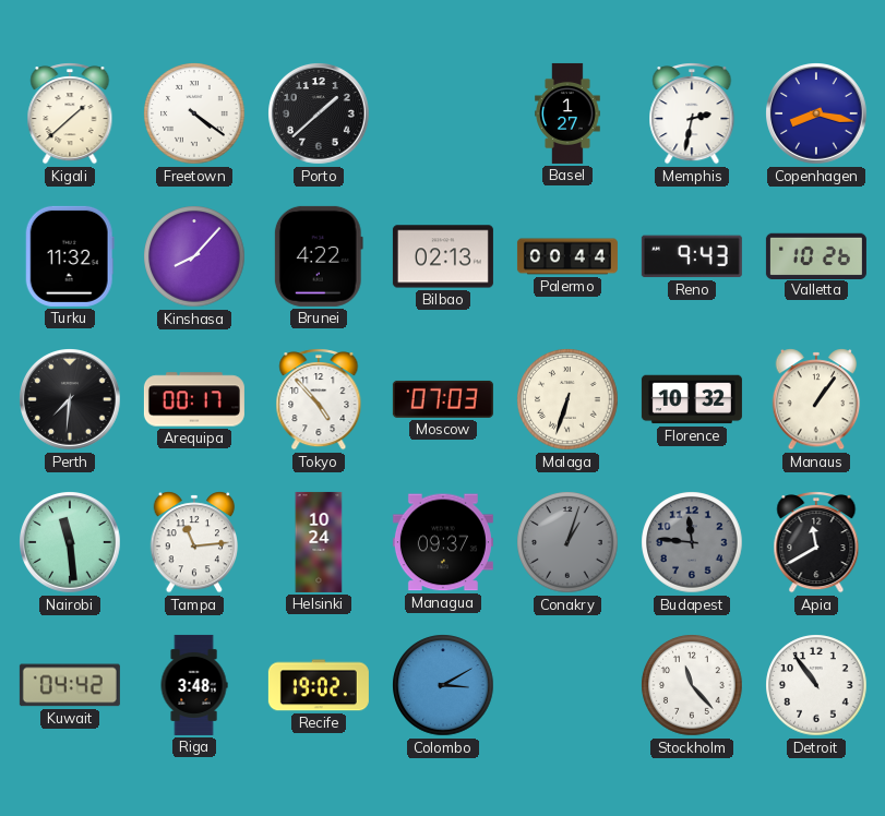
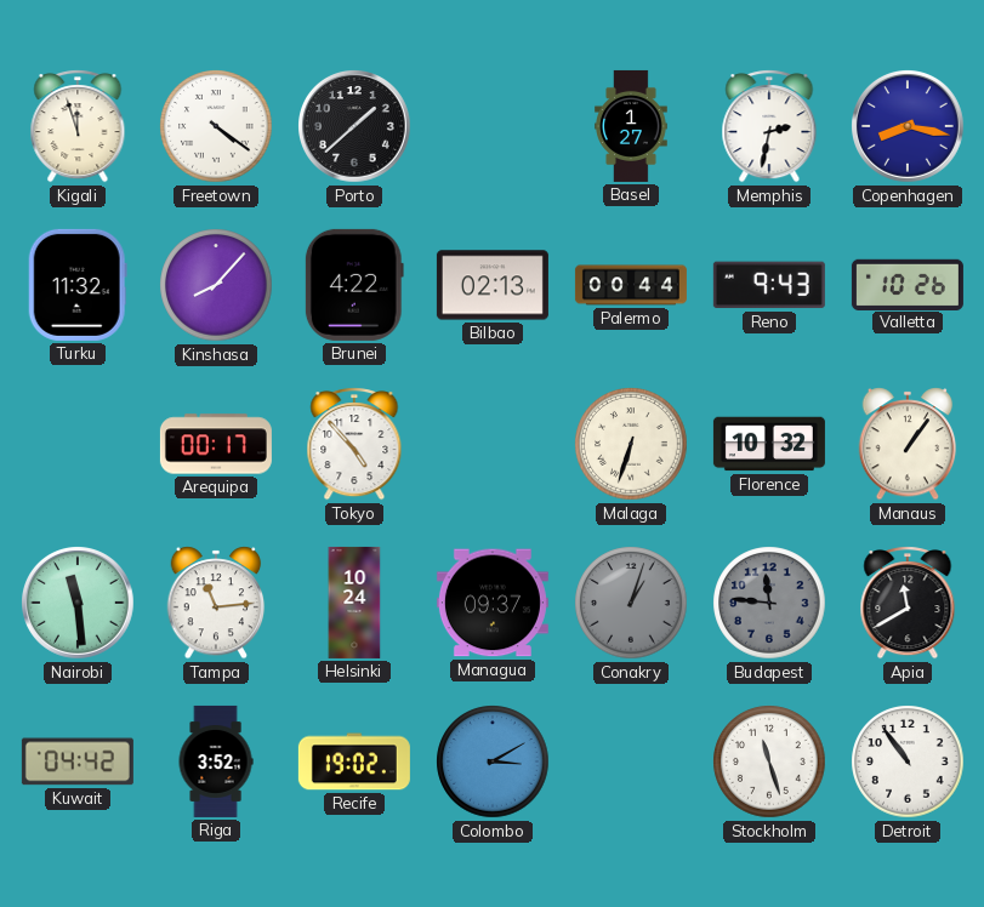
Kigali: 1:38 -> 11:57
Perth: 7:31 -> none
Moscow: 07:03 -> none
Riga: 3:48 -> 3:52
Stockholm: 11:23 -> 11:27
